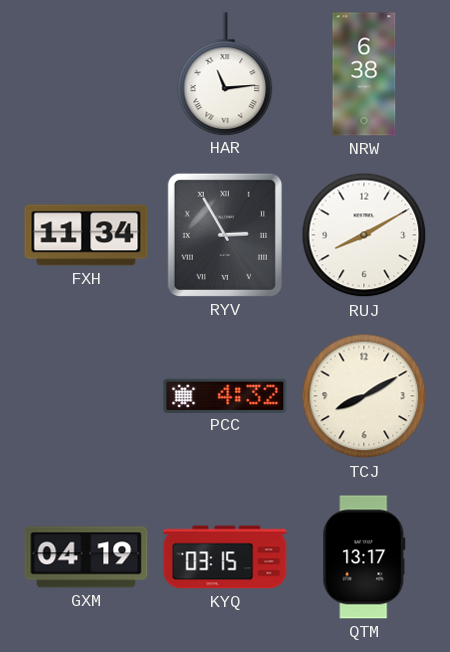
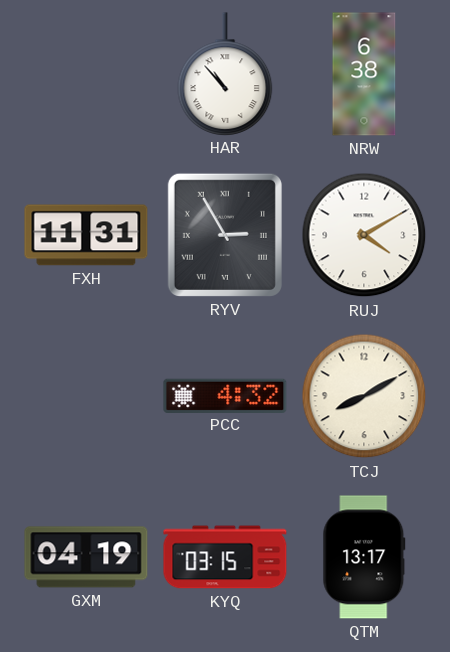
HAR: 11:14 -> 10:53
FXH: 11:34 -> 11:31
RUJ: 8:10 -> 4:10
